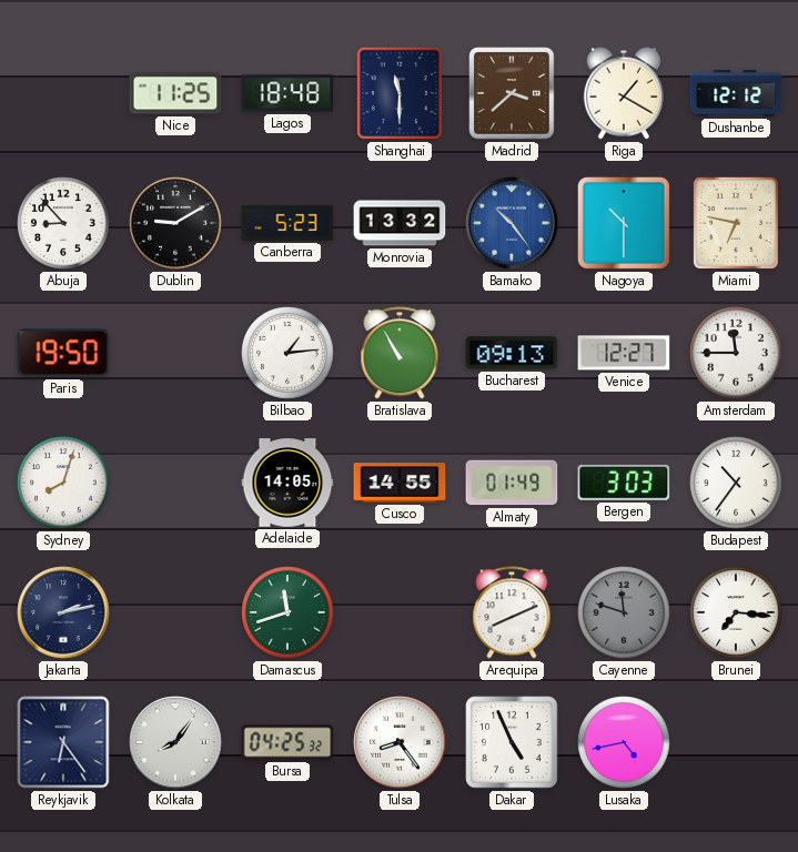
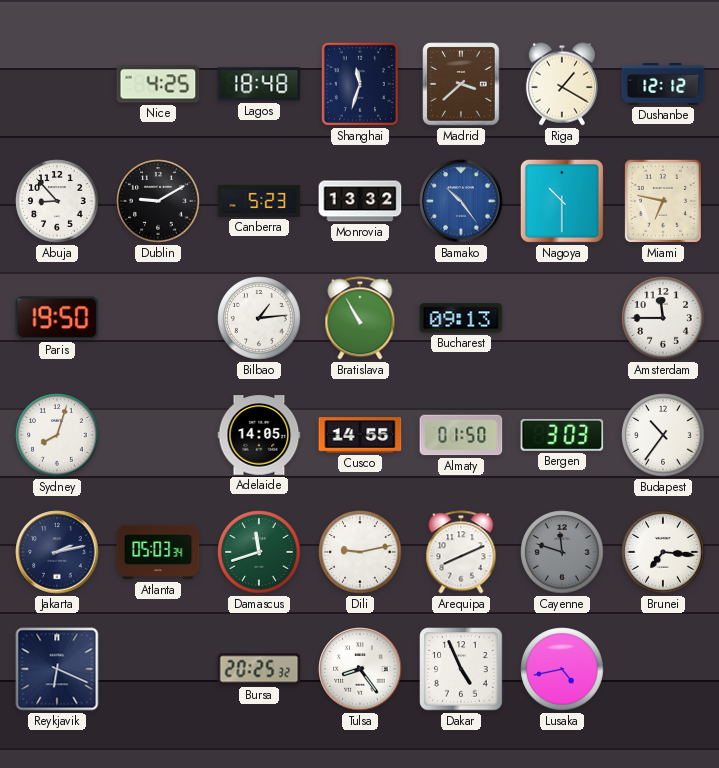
Nice: 11:25 -> 4:25
Shanghai: 11:30 -> 11:33
Venice: 12:27 -> none
Almaty: 01:49 -> 01:50
Atlanta: none -> 05:03
Dili: none -> 9:13
Reykjavik: 6:24 -> 6:19
Kolkata: 8:06 -> none
Bursa: 04:25 -> 20:25
